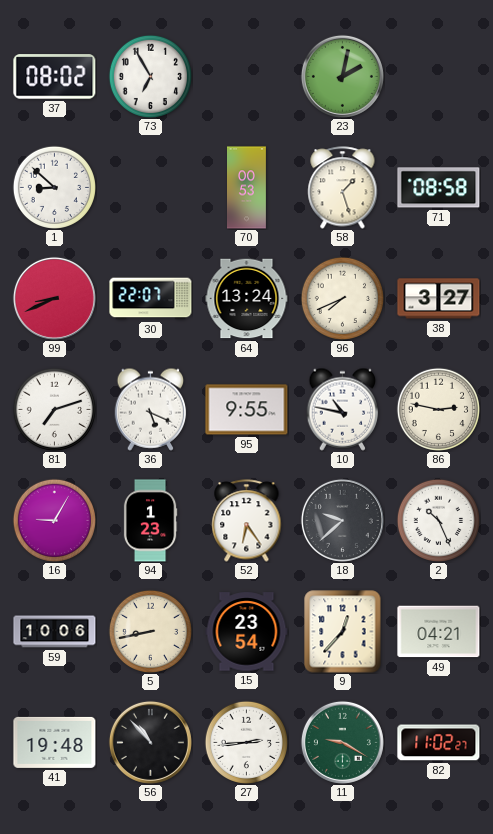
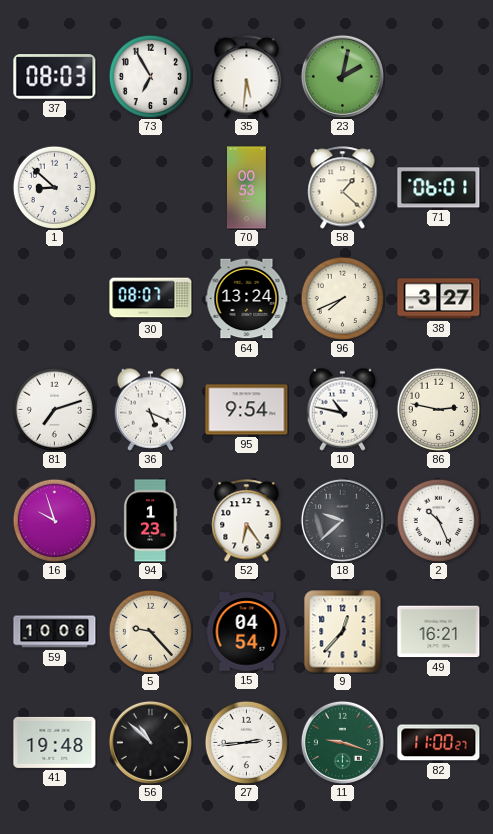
37: 08:02 -> 08:03
35: none -> 5:31
58: 1:27 -> 1:22
71: 08:58 -> 06:01
99: 8:41 -> none
30: 22:07 -> 08:07
95: 9:55 -> 9:54
16: 9:05 -> 9:57
5: 8:43 -> 9:23
15: 23:54 -> 04:54
49: 04:21 -> 16:21
56: 10:53 -> 10:52
11: 9:20 -> 9:18
82: 11:02 -> 11:00
